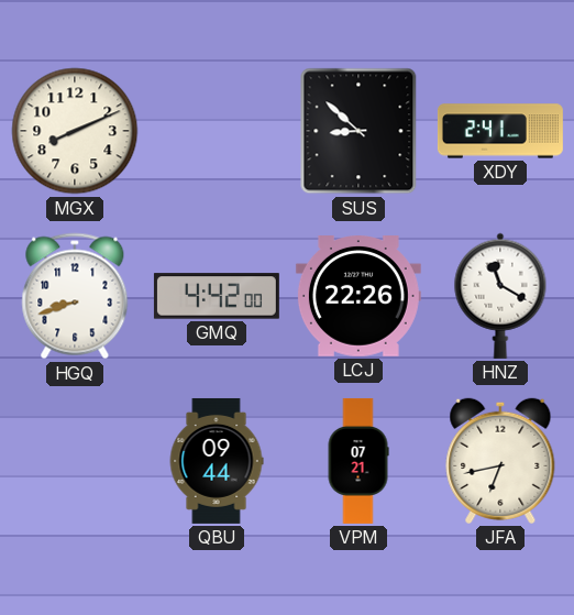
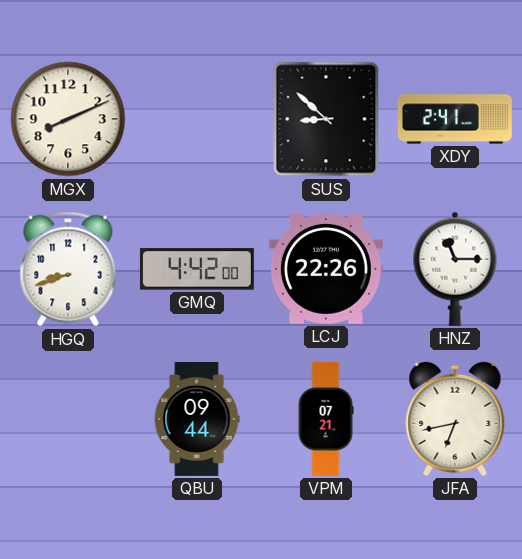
HNZ: 11:20 -> 11:15
